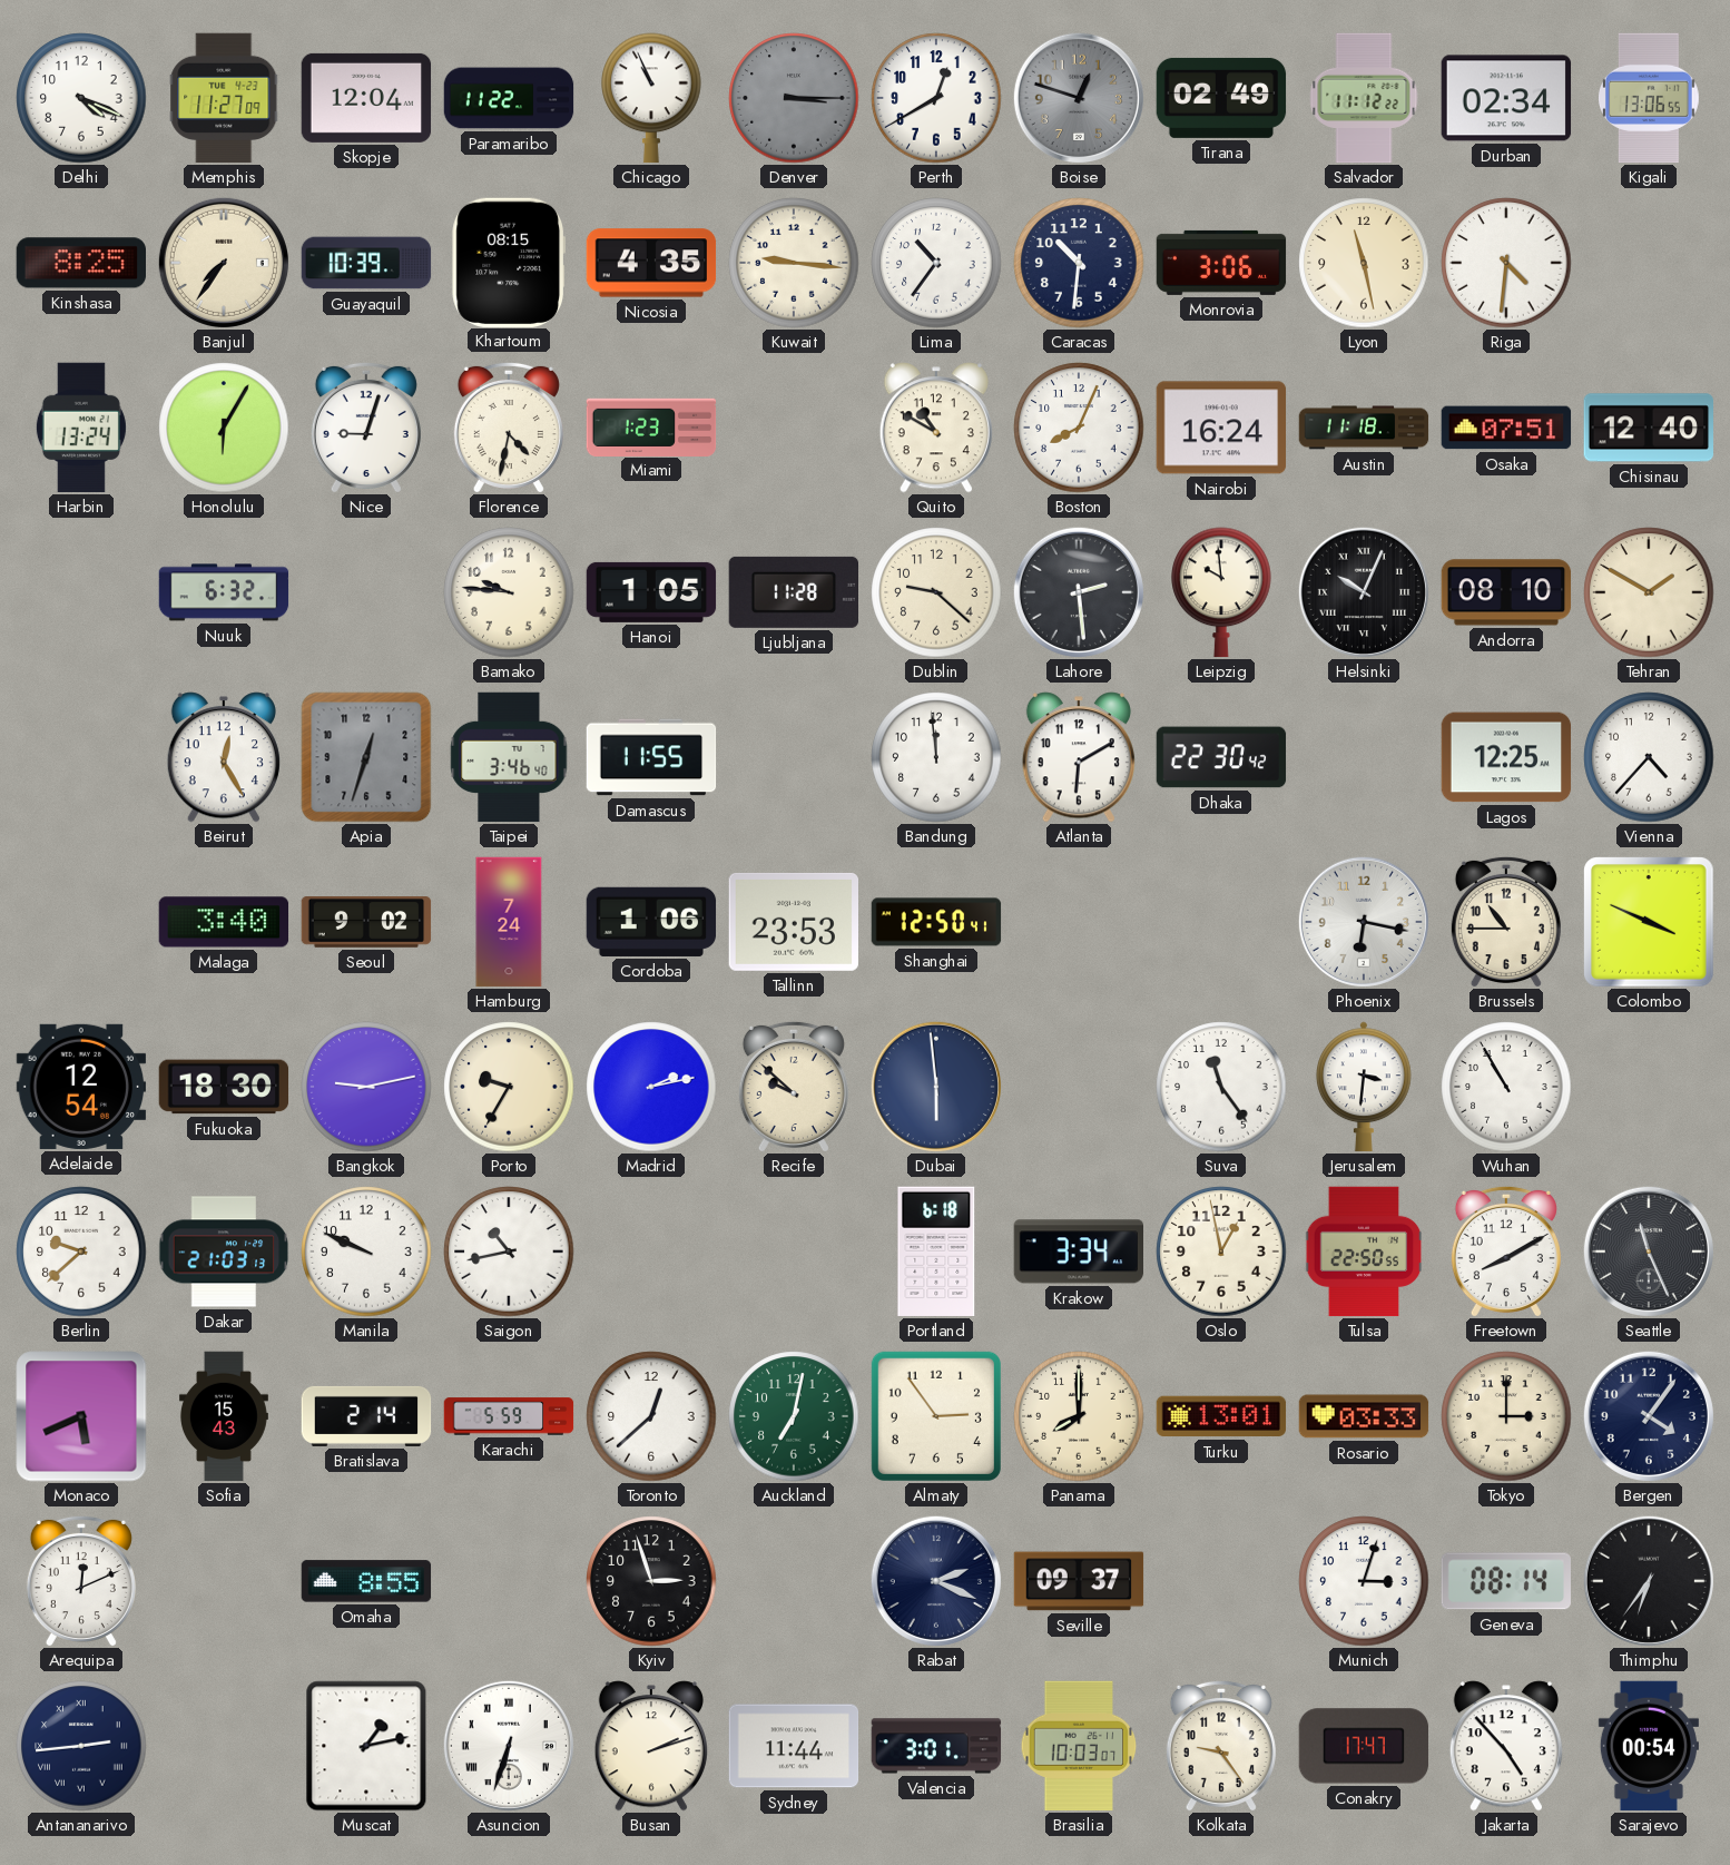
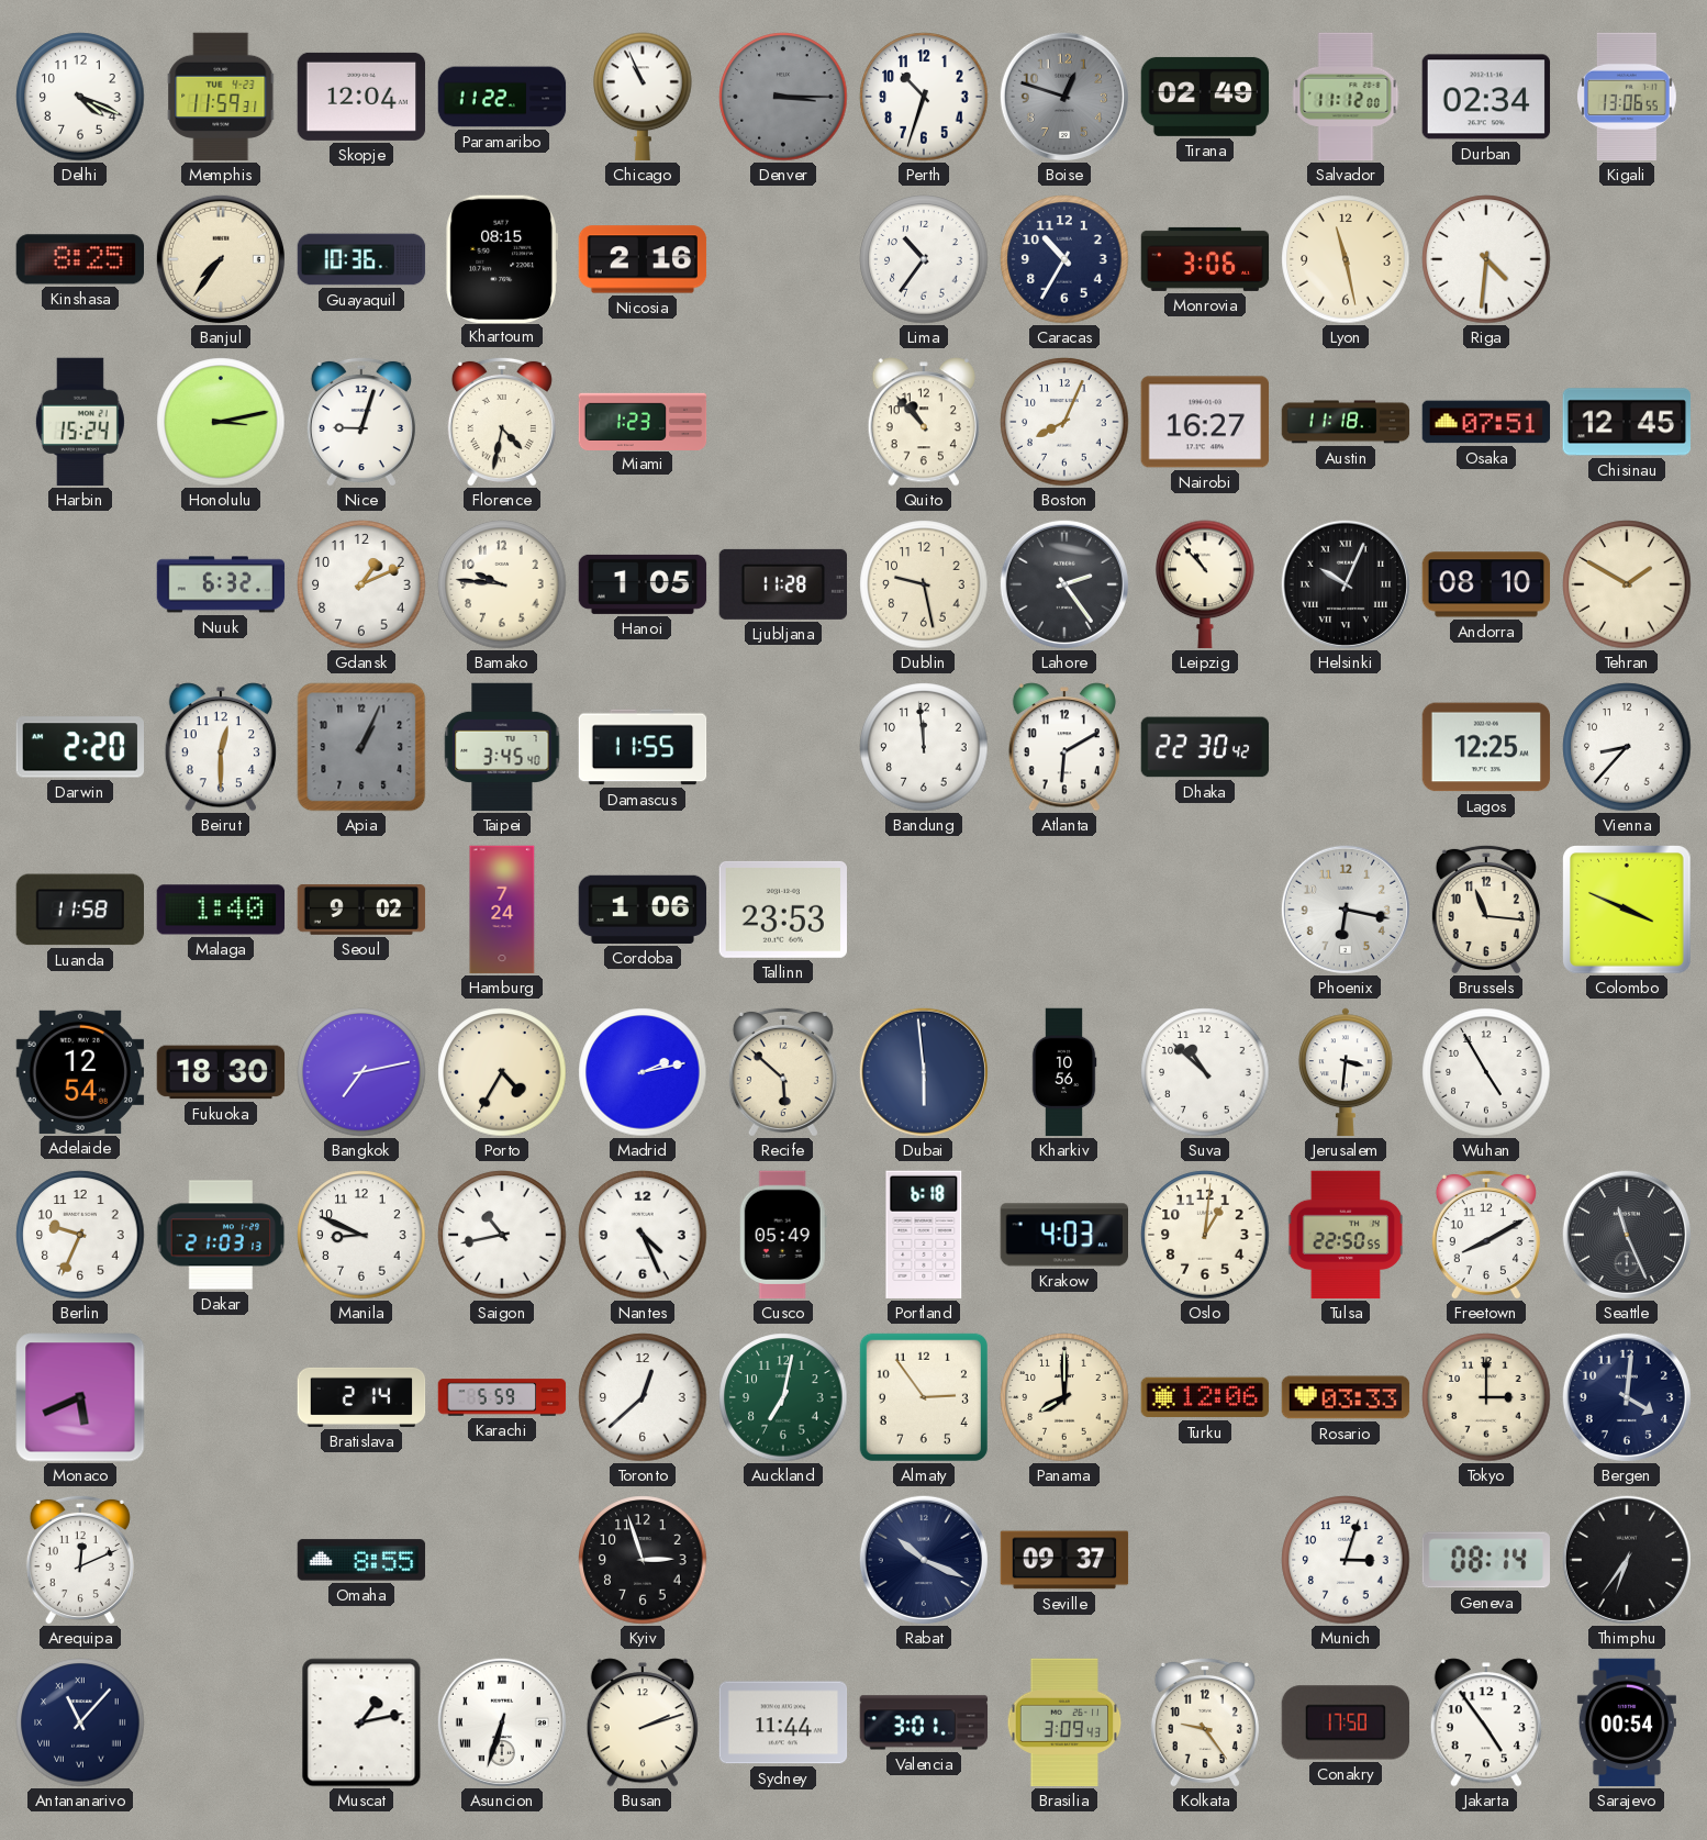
Memphis: 11:27 -> 11:59
Perth: 12:40 -> 10:33
Salvador: 11:12:22 -> 11:12:00
Guayaquil: 10:39 -> 10:36
Nicosia: 4:35 -> 2:16
Kuwait: 9:16 -> none
Caracas: 10:31 -> 10:35
Harbin: 13:24 -> 15:24
Honolulu: 6:05 -> 3:13
Quito: 10:50 -> 10:53
Nairobi: 16:24 -> 16:27
Chisinau: 12:40 -> 12:45
Gdansk: none -> 1:11
Dublin: 9:22 -> 9:28
Lahore: 2:29 -> 2:24
Leipzig: 9:59 -> 10:53
Darwin: none -> 2:20
Beirut: 12:25 -> 12:30
Apia: 12:33 -> 1:04
Taipei: 3:46 -> 3:45
Vienna: 4:37 -> 8:37
Luanda: none -> 11:58
Malaga: 3:40 -> 1:40
Shanghai: 12:50 -> none
Brussels: 10:45 -> 11:16
Bangkok: 9:13 -> 7:13
Porto: 9:35 -> 4:35
Recife: 9:52 -> 5:52
Kharkiv: none -> 10:56
Suva: 11:24 -> 10:52
Wuhan: 10:55 -> 4:55
Berlin: 9:38 -> 9:34
Manila: 9:49 -> 8:49
Nantes: none -> 4:26
Cusco: none -> 05:49
Krakow: 3:34 -> 4:03
Oslo: 12:58 -> 1:01
Sofia: 15:43 -> none
Turku: 13:01 -> 12:06
Bergen: 4:06 -> 4:01
Rabat: 2:19 -> 10:19
Antananarivo: 2:44 -> 11:07
Brasilia: 10:03 -> 3:09
Conakry: 17:47 -> 17:50
Jakarta: 4:53 -> 4:54
